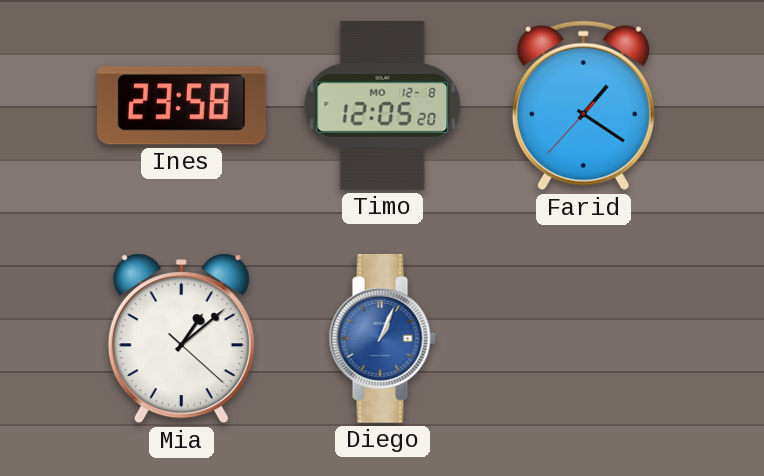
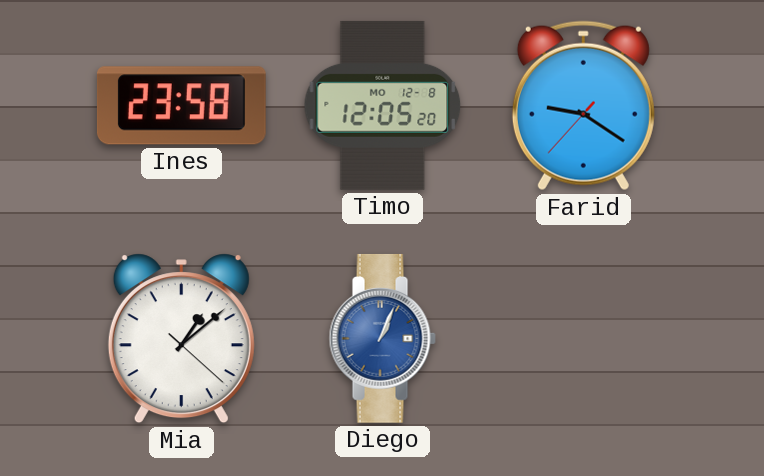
Farid: 1:20 -> 9:20
